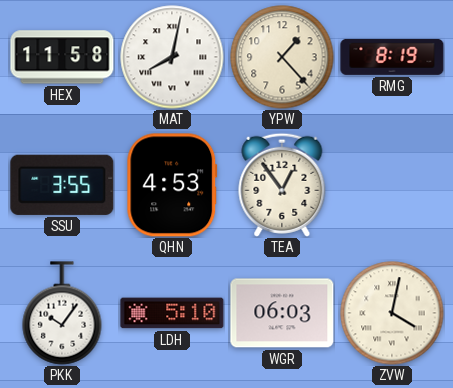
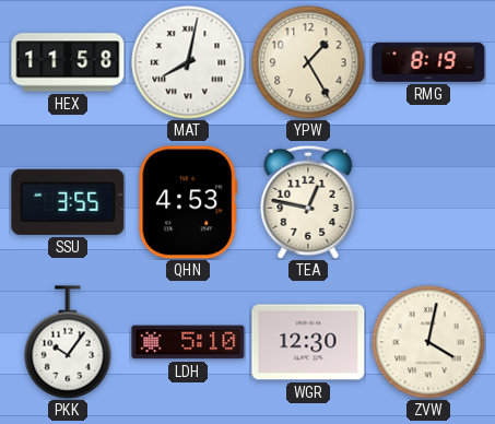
YPW: 1:23 -> 1:25
TEA: 12:54 -> 12:47
WGR: 06:03 -> 12:30
